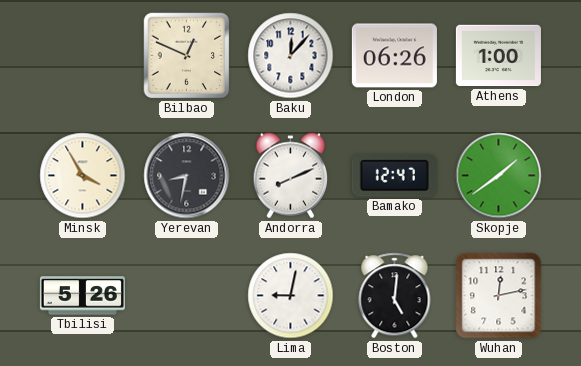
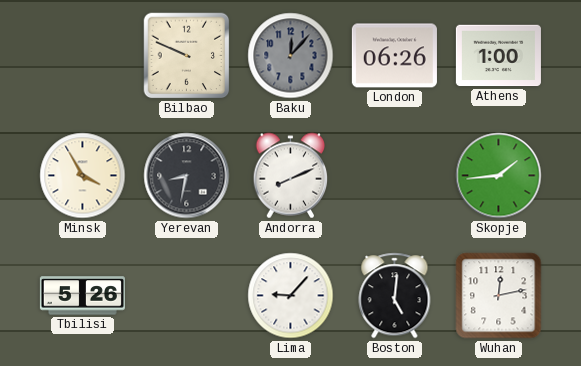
Bilbao: 12:49 -> 9:49
Baku dial: white -> grey
Bamako: 12:47 -> none
Skopje: 1:39 -> 1:44
Lima: 9:02 -> 9:07
